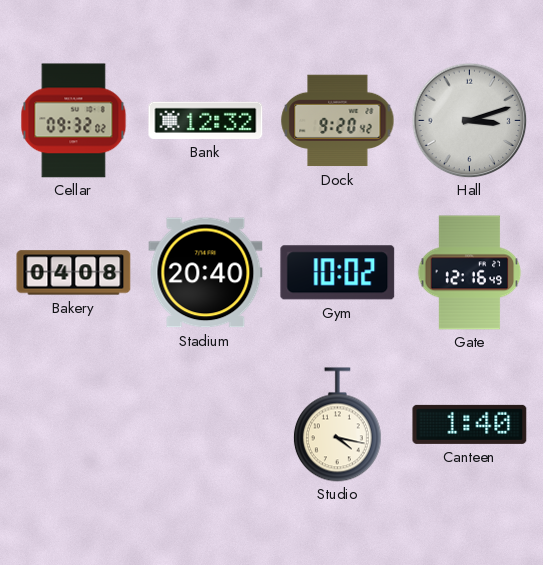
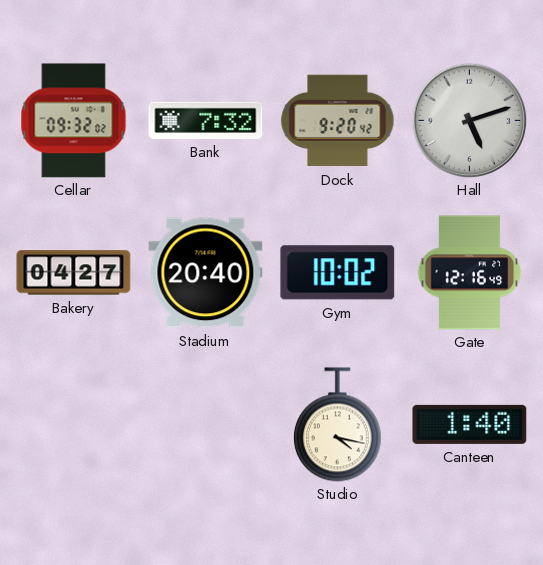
Bank: 12:32 -> 7:32
Hall: 3:12 -> 5:12
Bakery: 04:08 -> 04:27
